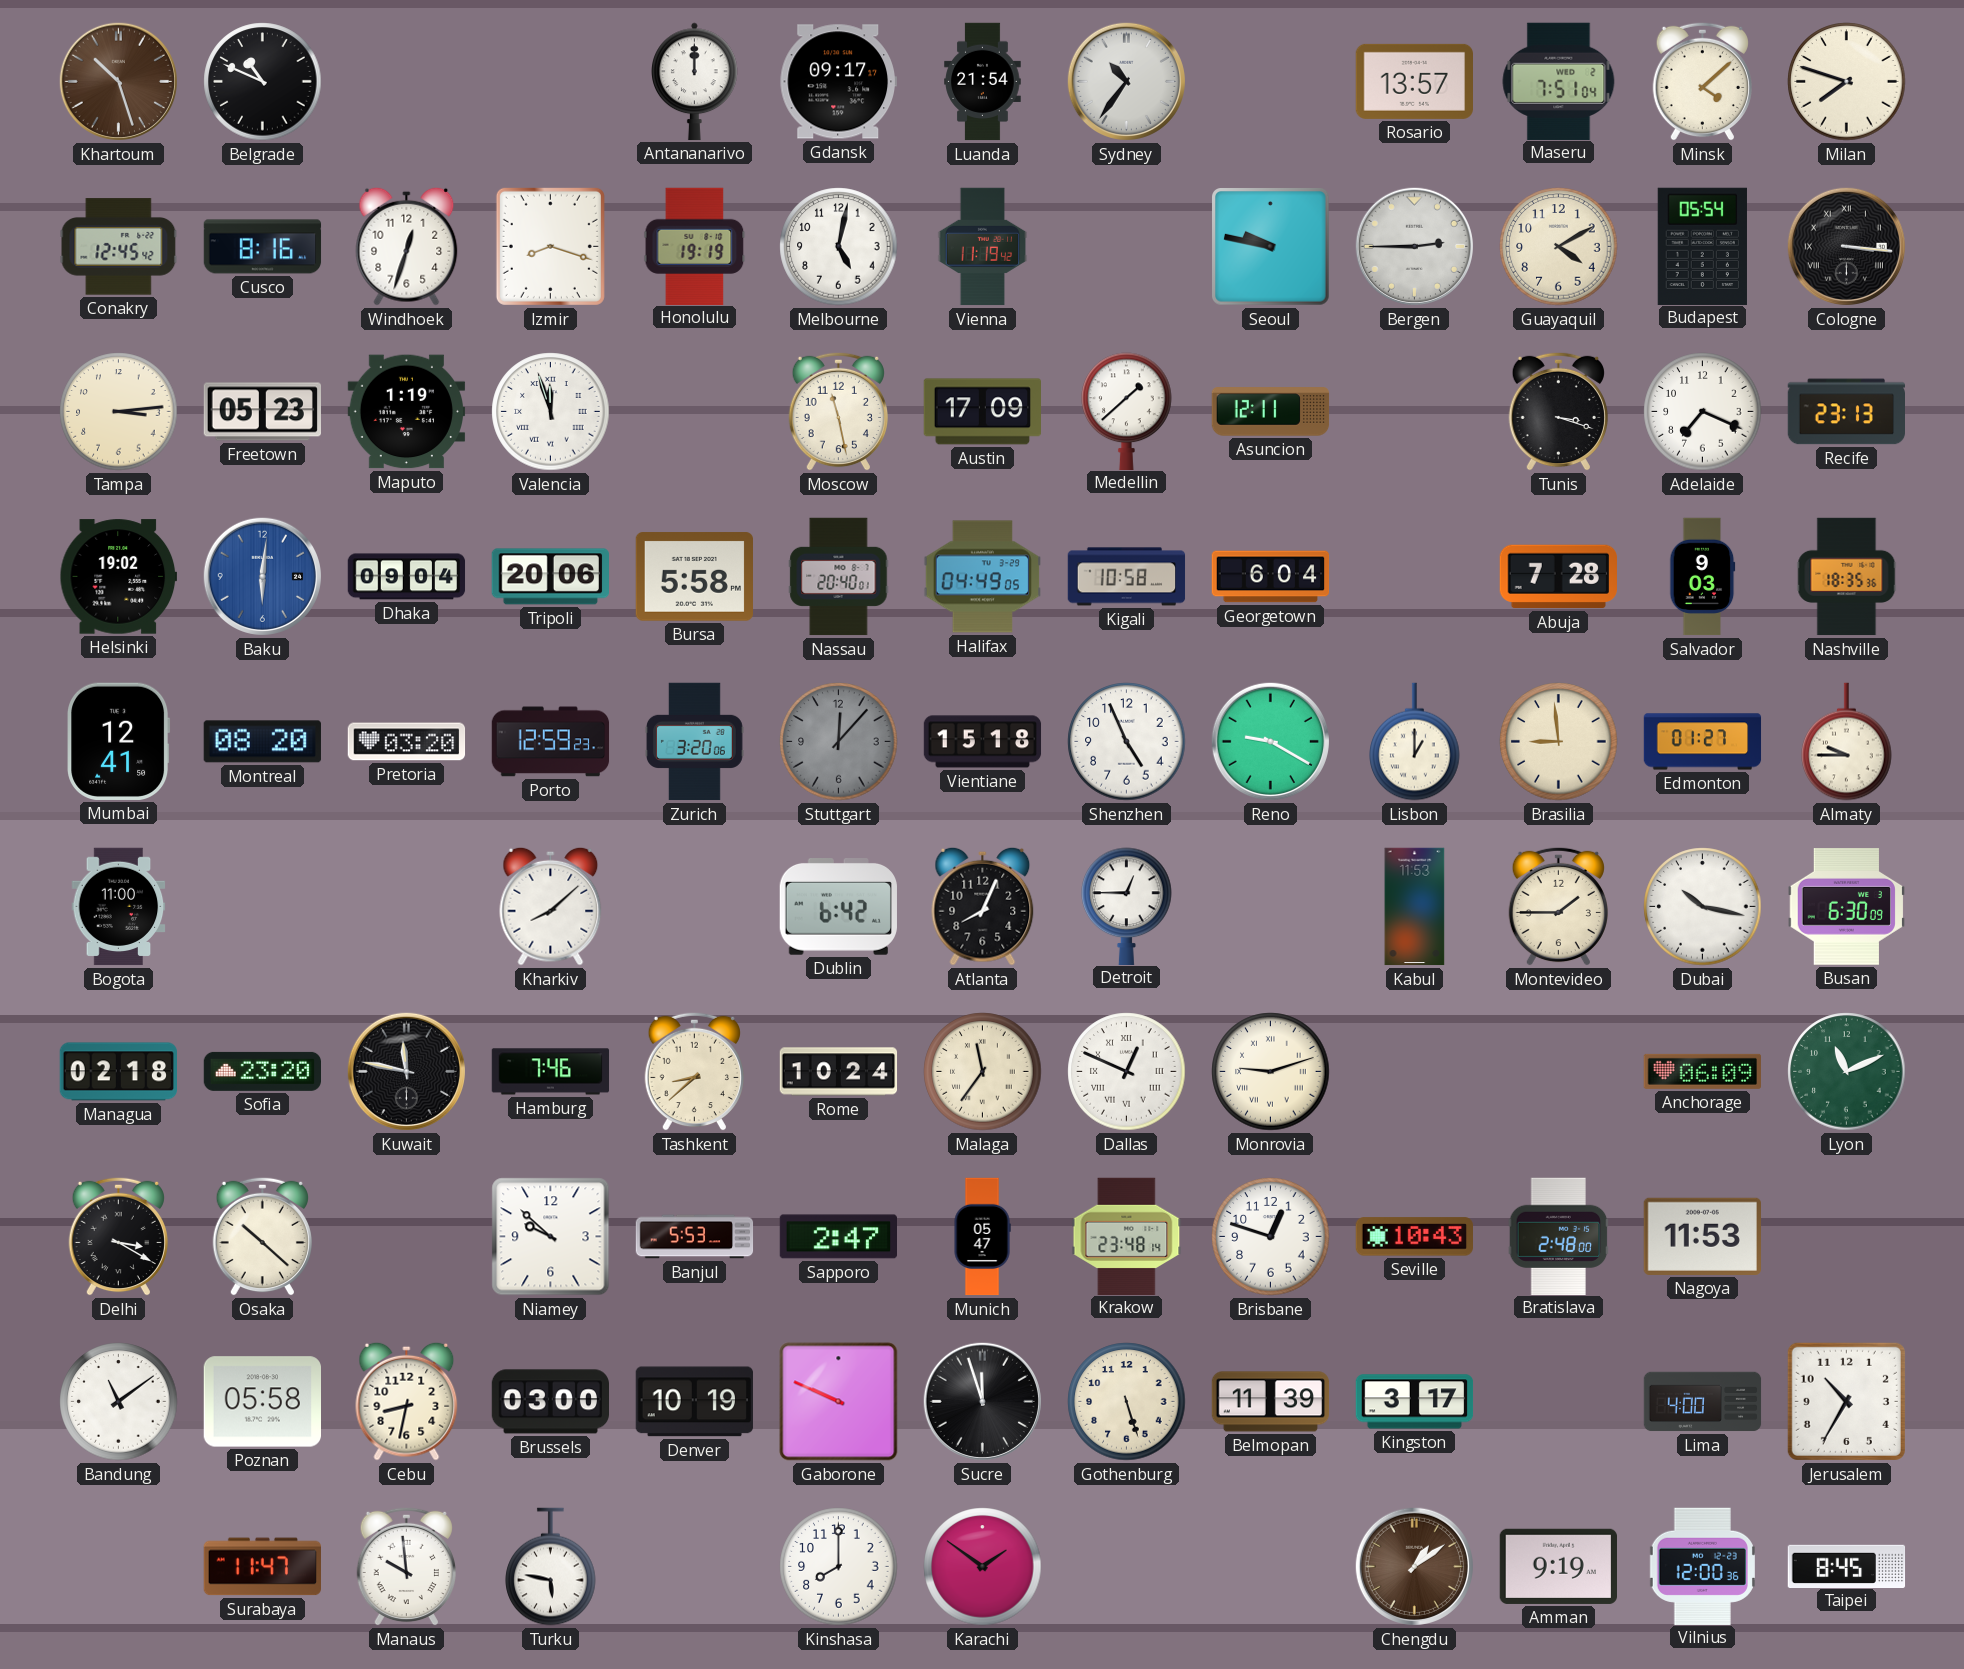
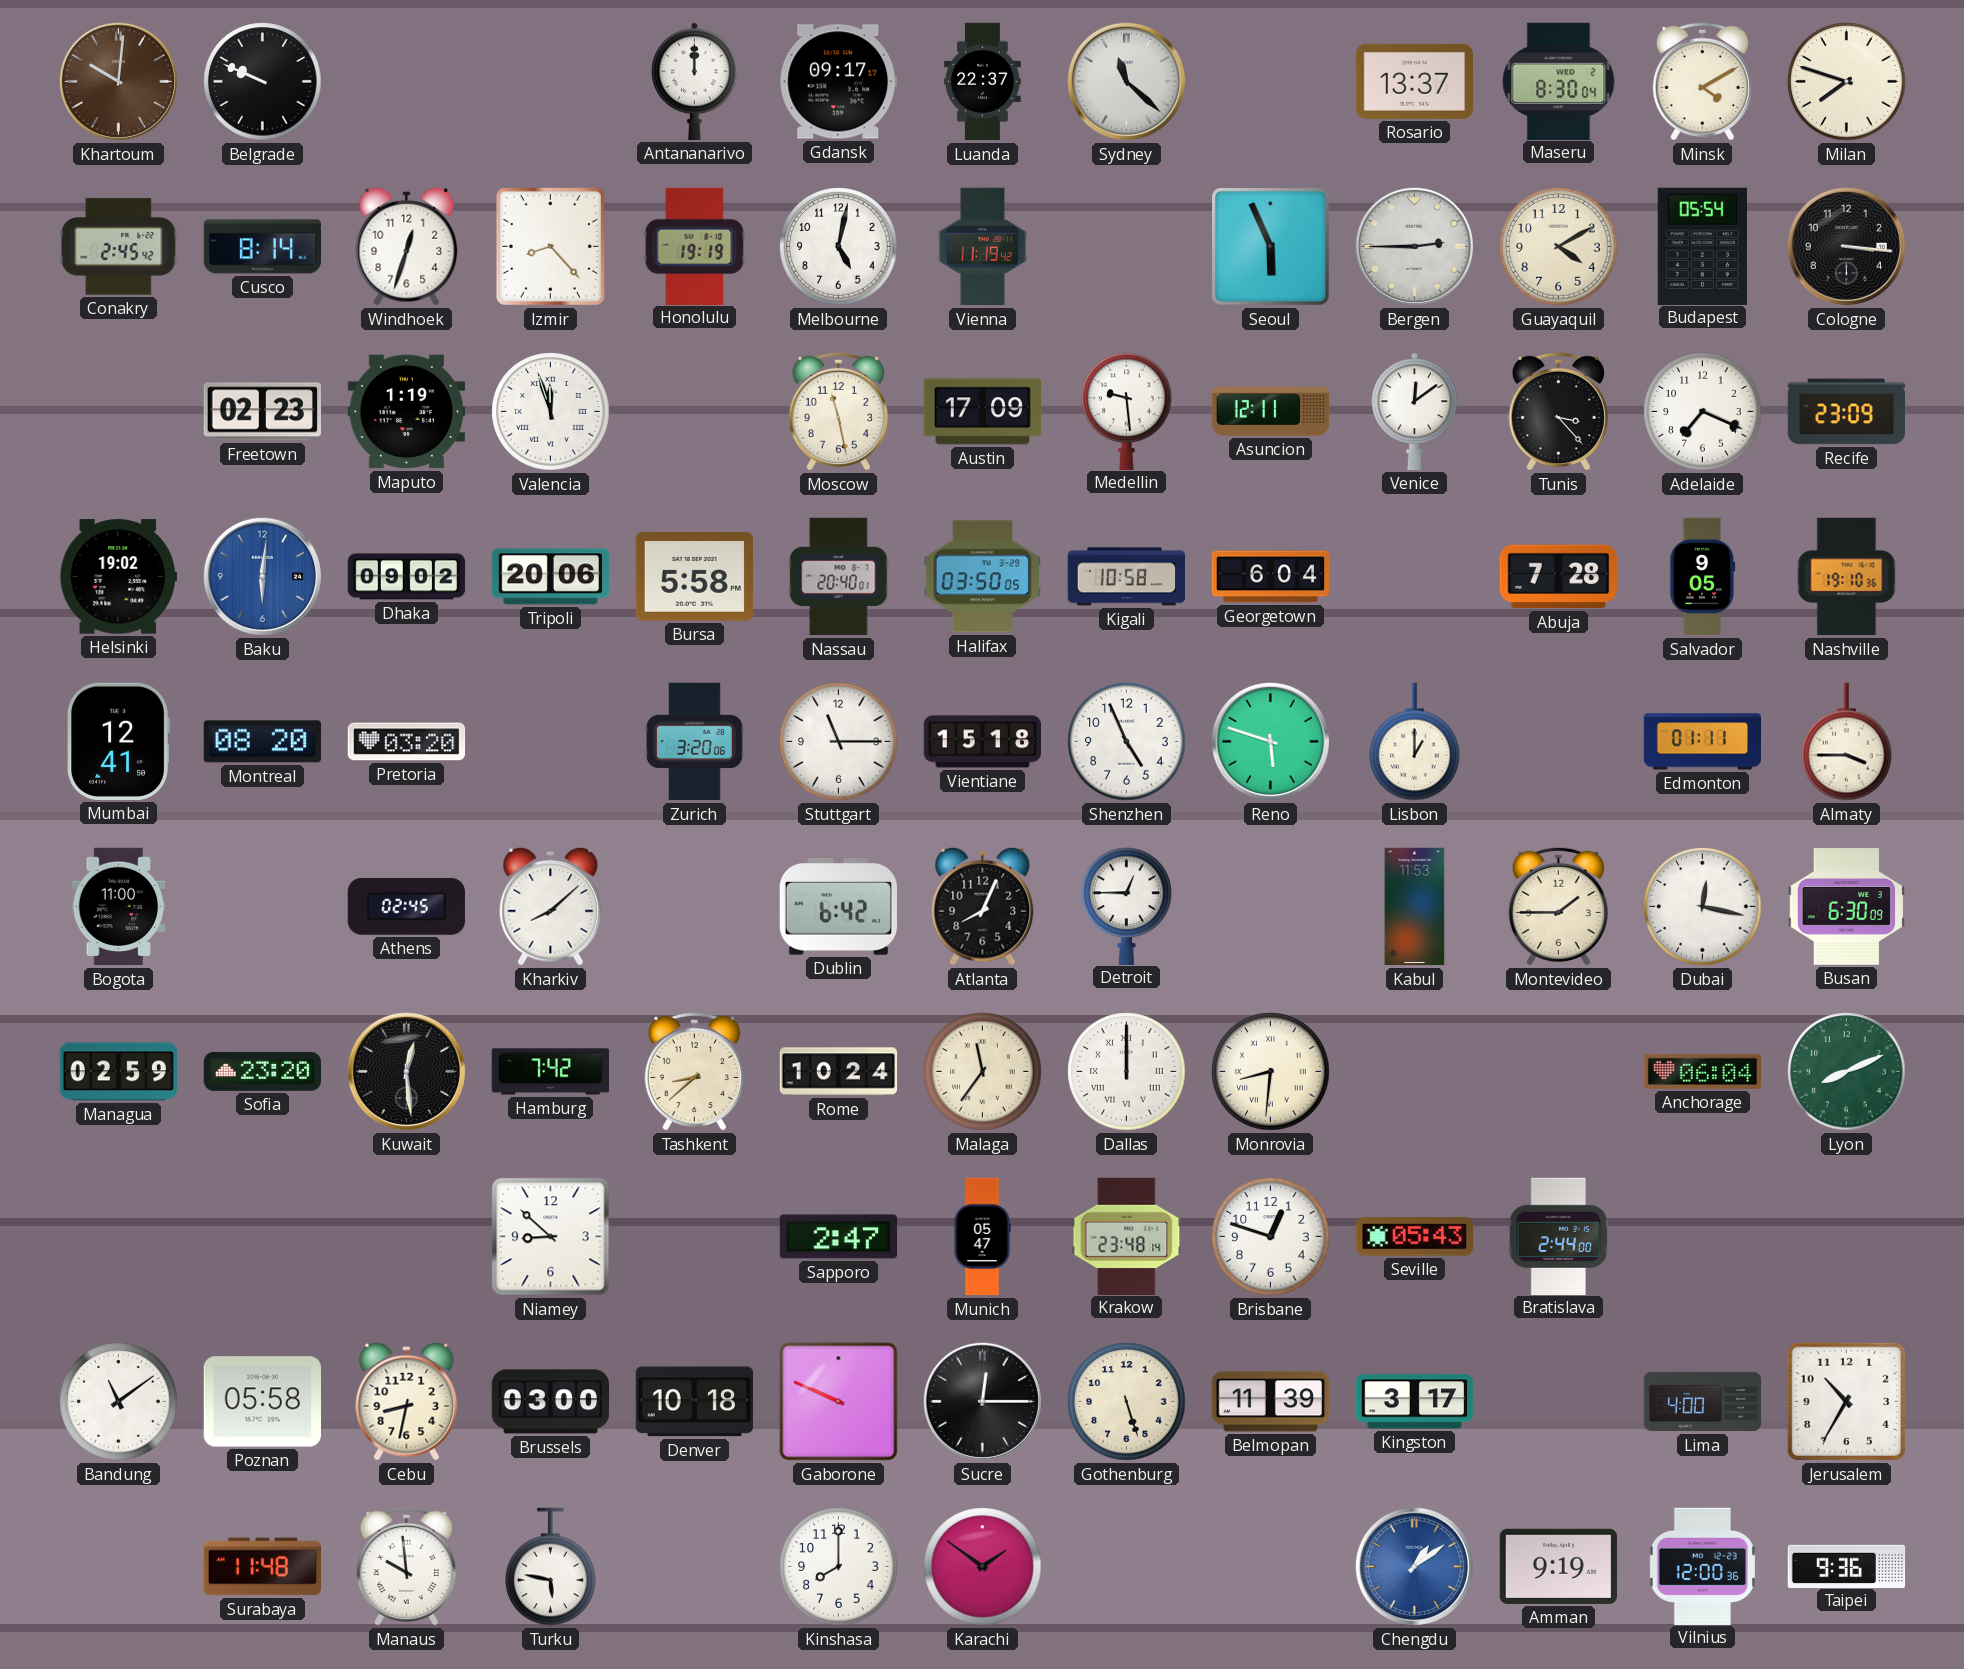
Khartoum: 10:27 -> 10:01
Belgrade: 10:49 -> 9:49
Luanda: 21:54 -> 22:37
Sydney: 10:36 -> 11:22
Rosario: 13:57 -> 13:37
Maseru: 7:51 -> 8:30
Minsk: 4:08 -> 4:10
Conakry: 12:45 -> 2:45
Cusco: 8:16 -> 8:14
Izmir: 8:18 -> 8:23
Seoul: 9:47 -> 5:56
Cologne numerals: Roman -> Arabic
Tampa: 3:14 -> none
Freetown: 05:23 -> 02:23
Medellin: 1:38 -> 9:29
Venice: none -> 12:09
Tunis: 3:18 -> 3:23
Recife: 23:13 -> 23:09
Dhaka: 09:04 -> 09:02
Halifax: 04:49 -> 03:50
Salvador: 9:03 -> 9:05
Nashville: 18:35 -> 19:10
Porto: 12:59 -> none
Stuttgart: 12:07 -> 11:15
Stuttgart dial: grey -> white
Reno: 9:20 -> 5:48
Brasilia: 8:59 -> none
Edmonton: 01:27 -> 01:11
Almaty: 9:45 -> 3:45
Athens: none -> 02:45
Dubai: 10:17 -> 12:17
Managua: 02:18 -> 02:59
Kuwait: 11:47 -> 12:29
Hamburg: 7:46 -> 7:42
Dallas: 12:49 -> 12:00
Monrovia: 9:12 -> 8:31
Anchorage: 06:09 -> 06:04
Lyon: 11:11 -> 8:11
Delhi: 3:20 -> none
Osaka: 10:22 -> none
Niamey: 9:52 -> 8:52
Banjul: 5:53 -> none
Seville: 10:43 -> 05:43
Bratislava: 2:48 -> 2:44
Nagoya: 11:53 -> none
Denver: 10:19 -> 10:18
Sucre: 11:57 -> 12:15
Surabaya: 11:47 -> 11:48
Chengdu dial: brown -> blue
Taipei: 8:45 -> 9:36
